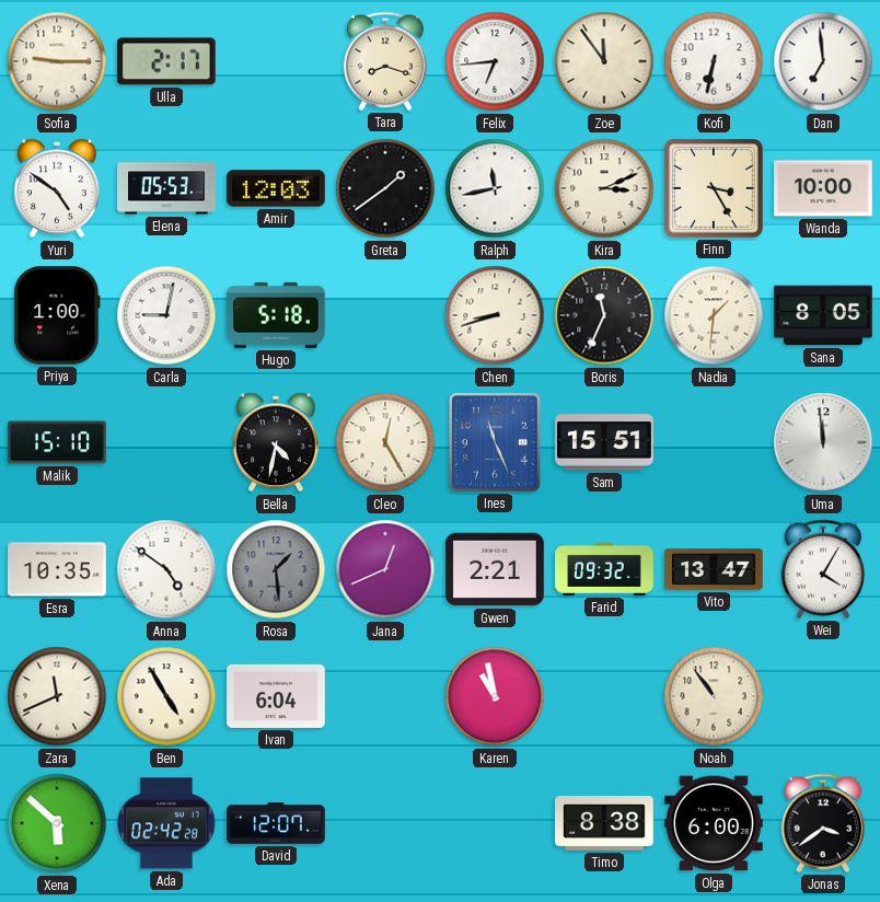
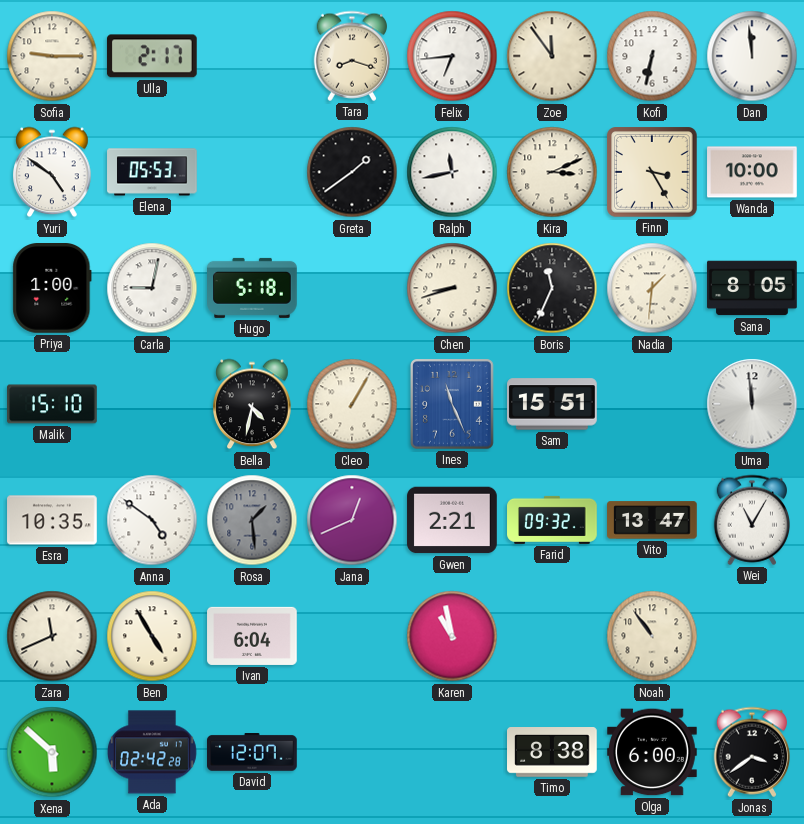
Dan: 6:59 -> 11:59
Amir: 12:03 -> none
Cleo: 12:25 -> 1:05
Wei: 4:05 -> 11:05
